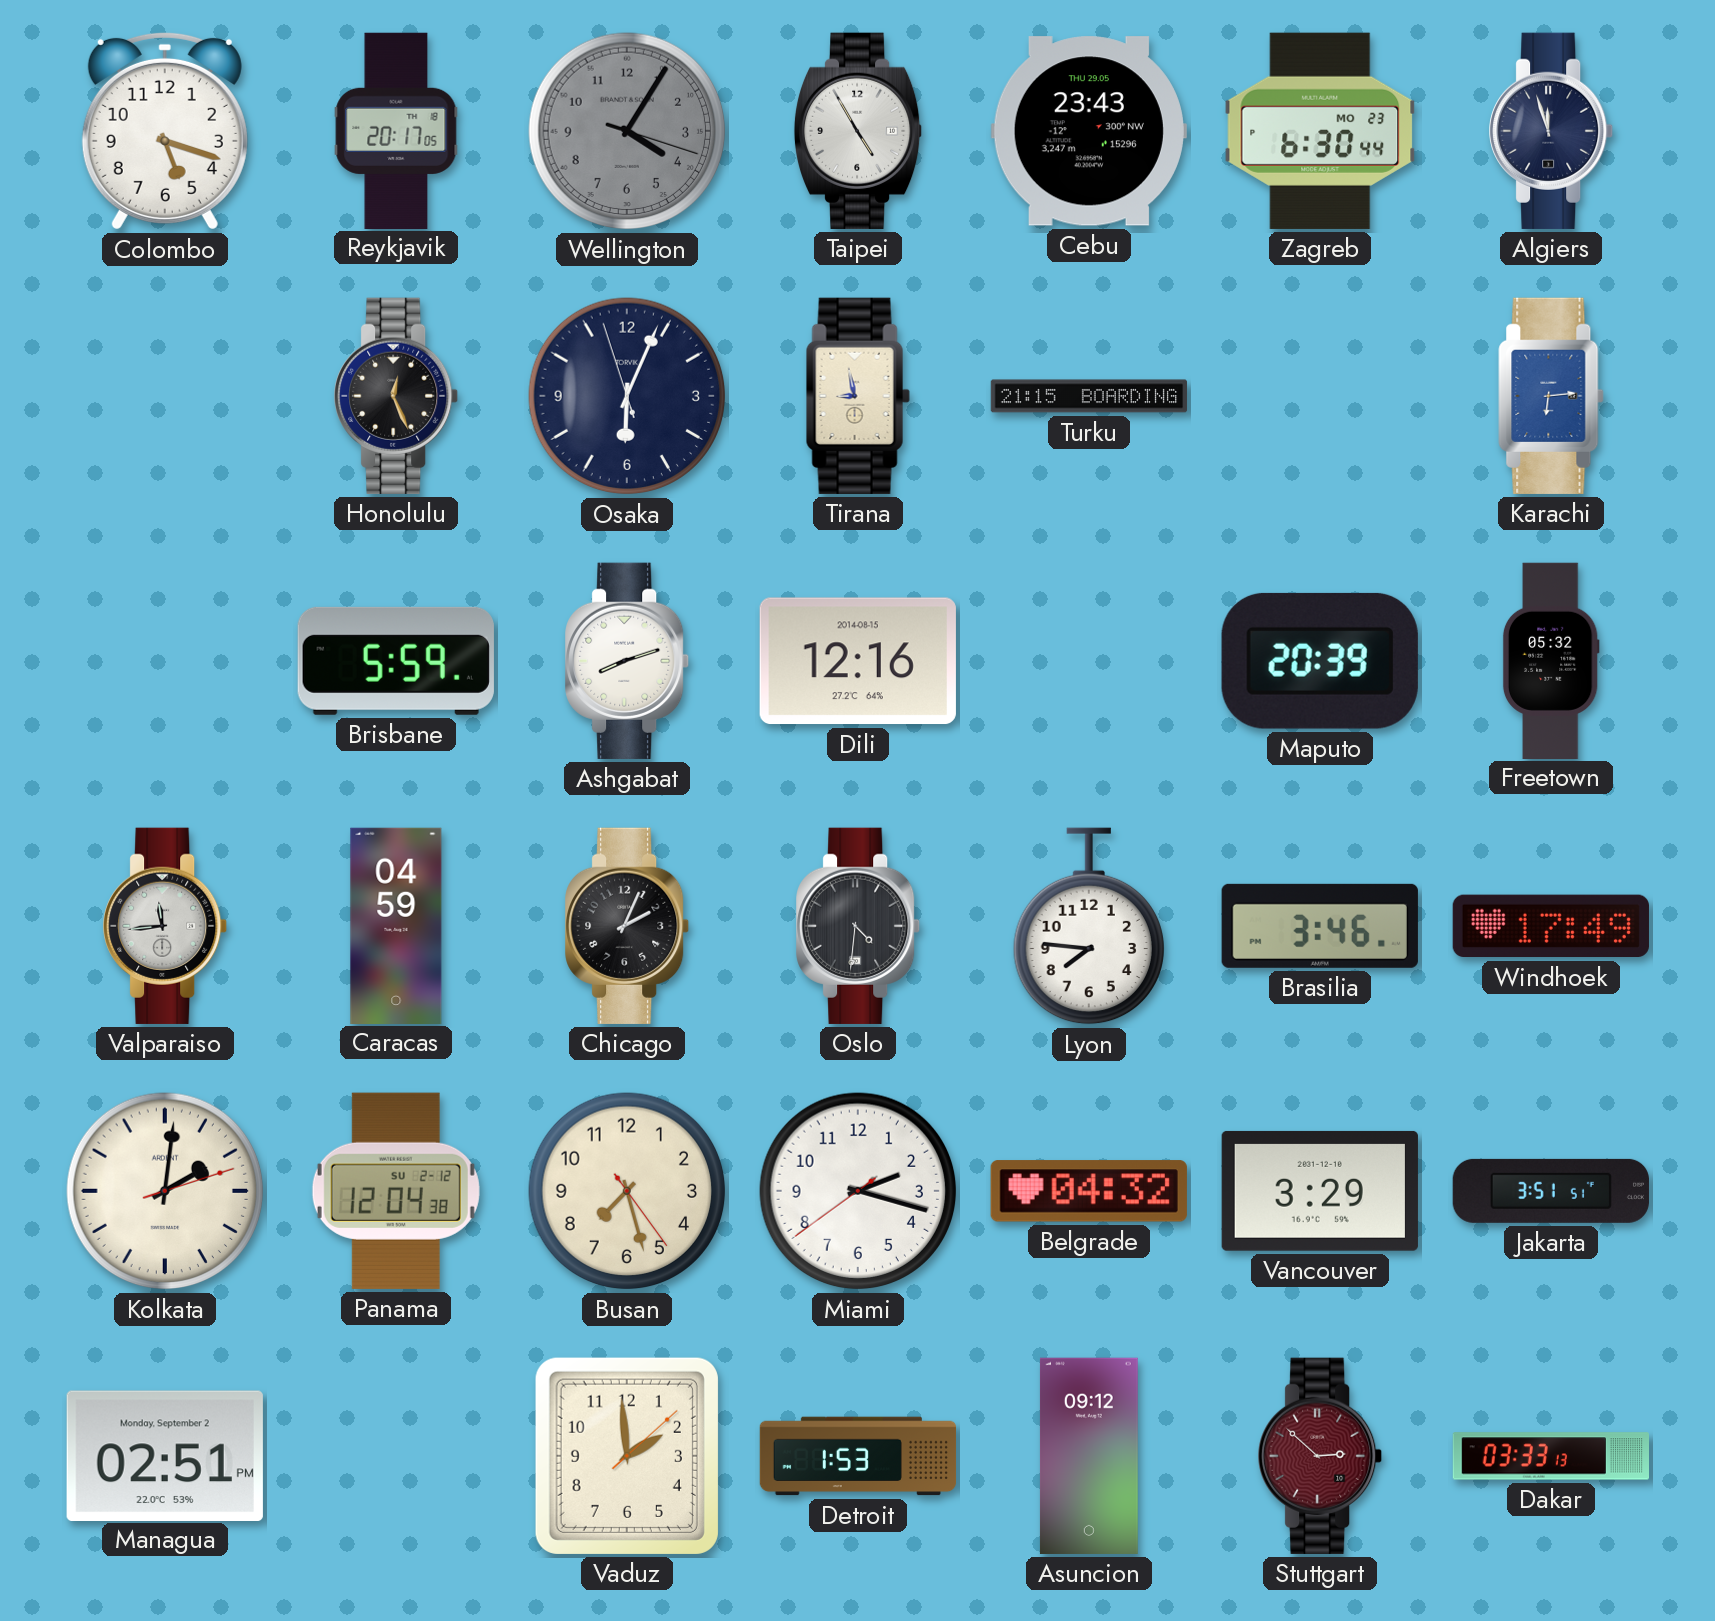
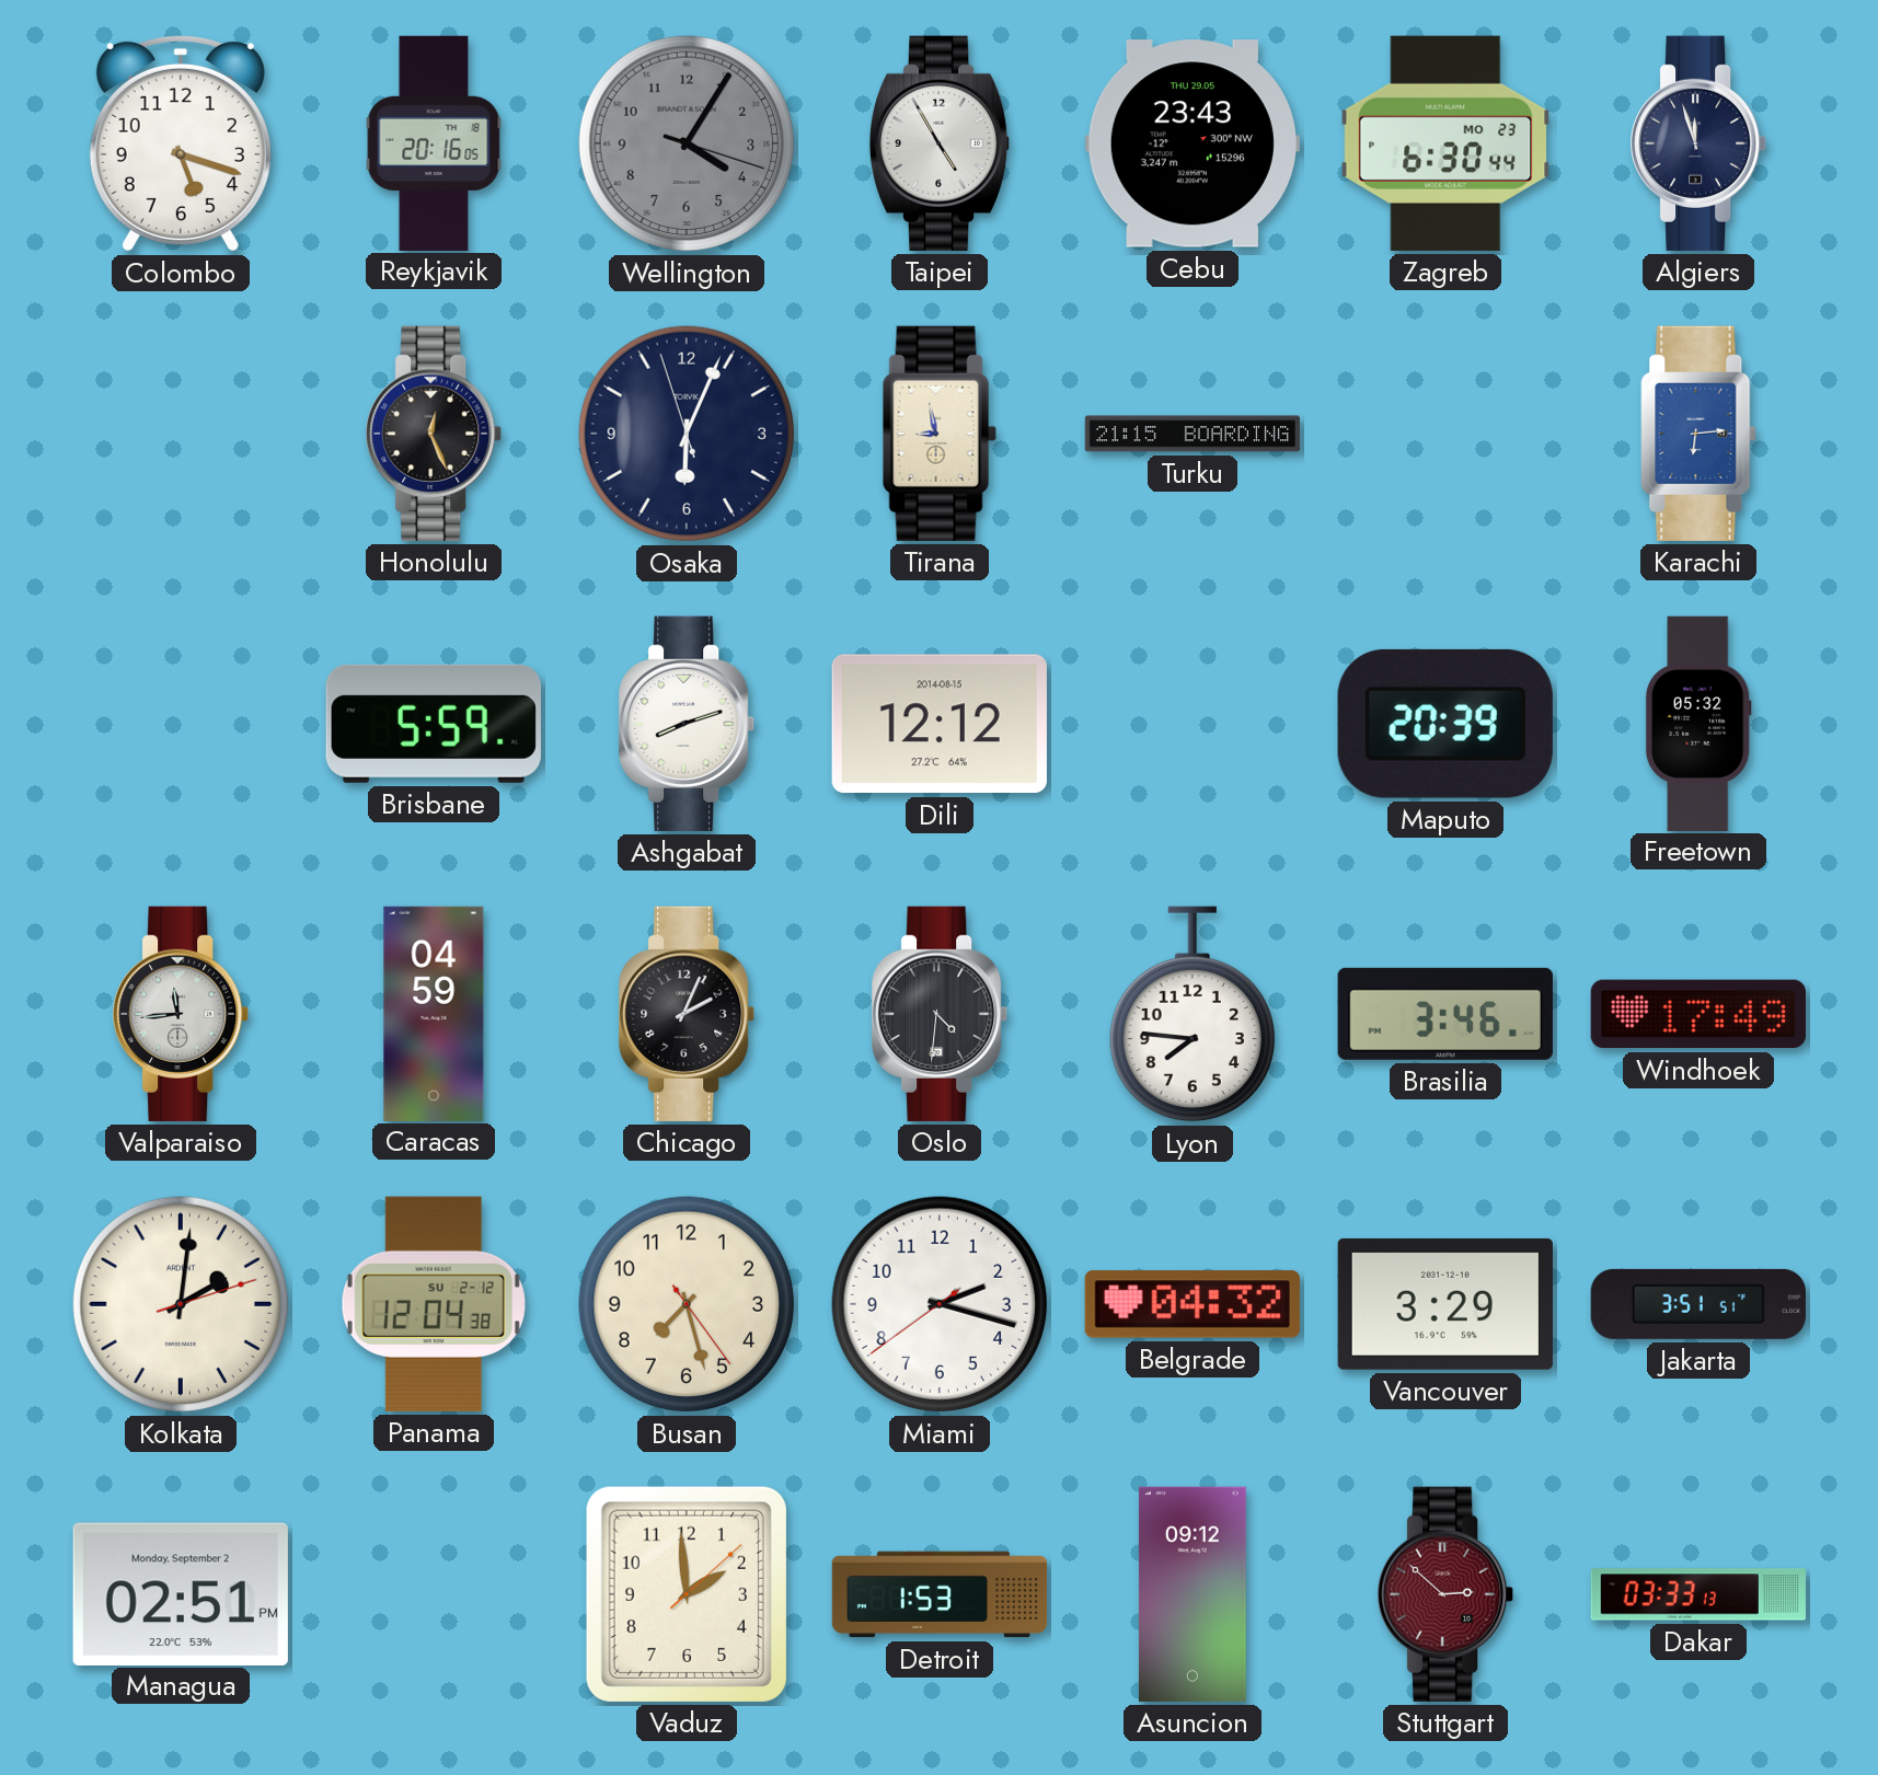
Reykjavik: 20:17 -> 20:16
Dili: 12:16 -> 12:12
